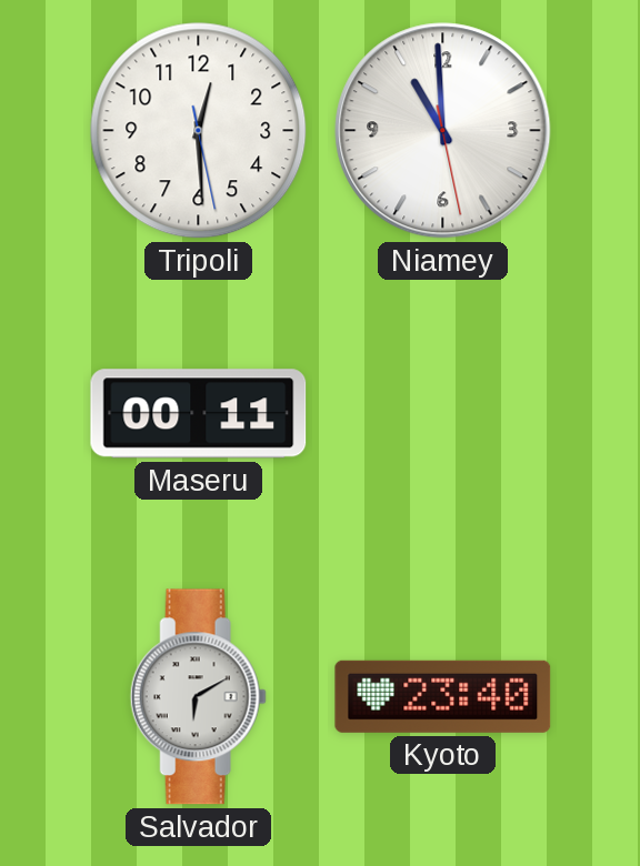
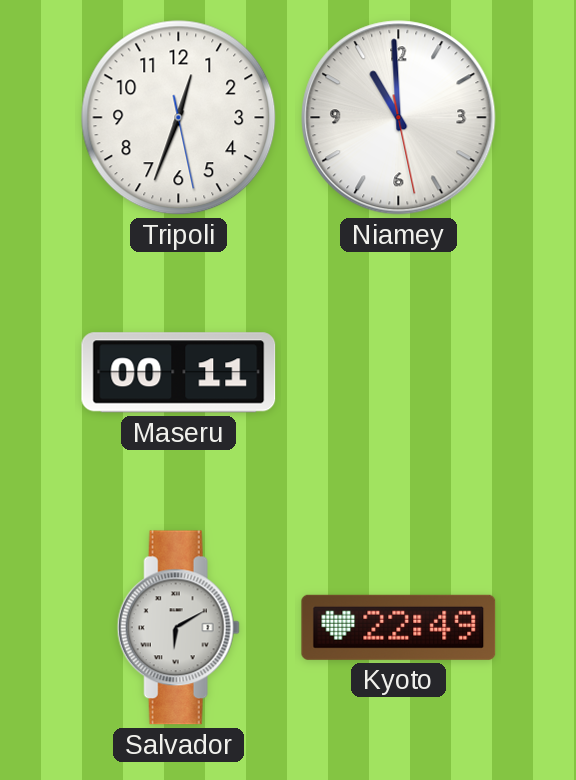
Tripoli: 12:29 -> 12:33
Kyoto: 23:40 -> 22:49
